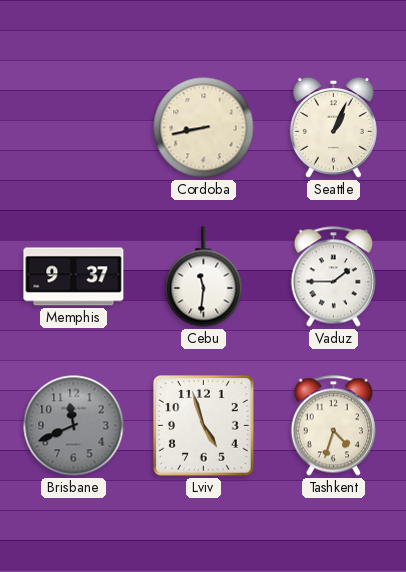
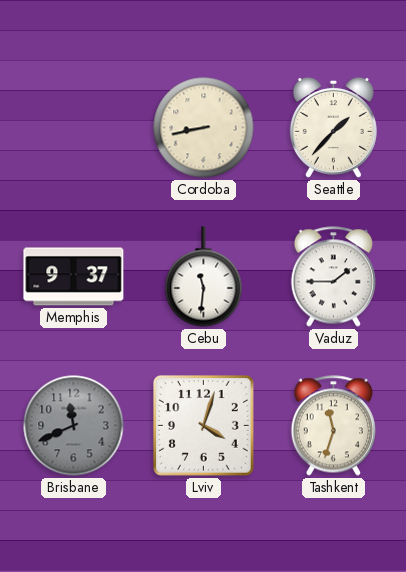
Seattle: 1:04 -> 1:37
Lviv: 4:57 -> 4:03
Tashkent: 4:33 -> 11:33
